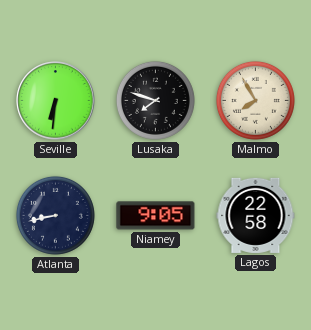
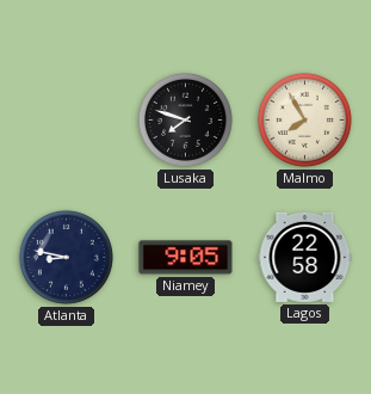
Seville: 6:31 -> none
Atlanta: 8:43 -> 8:47
